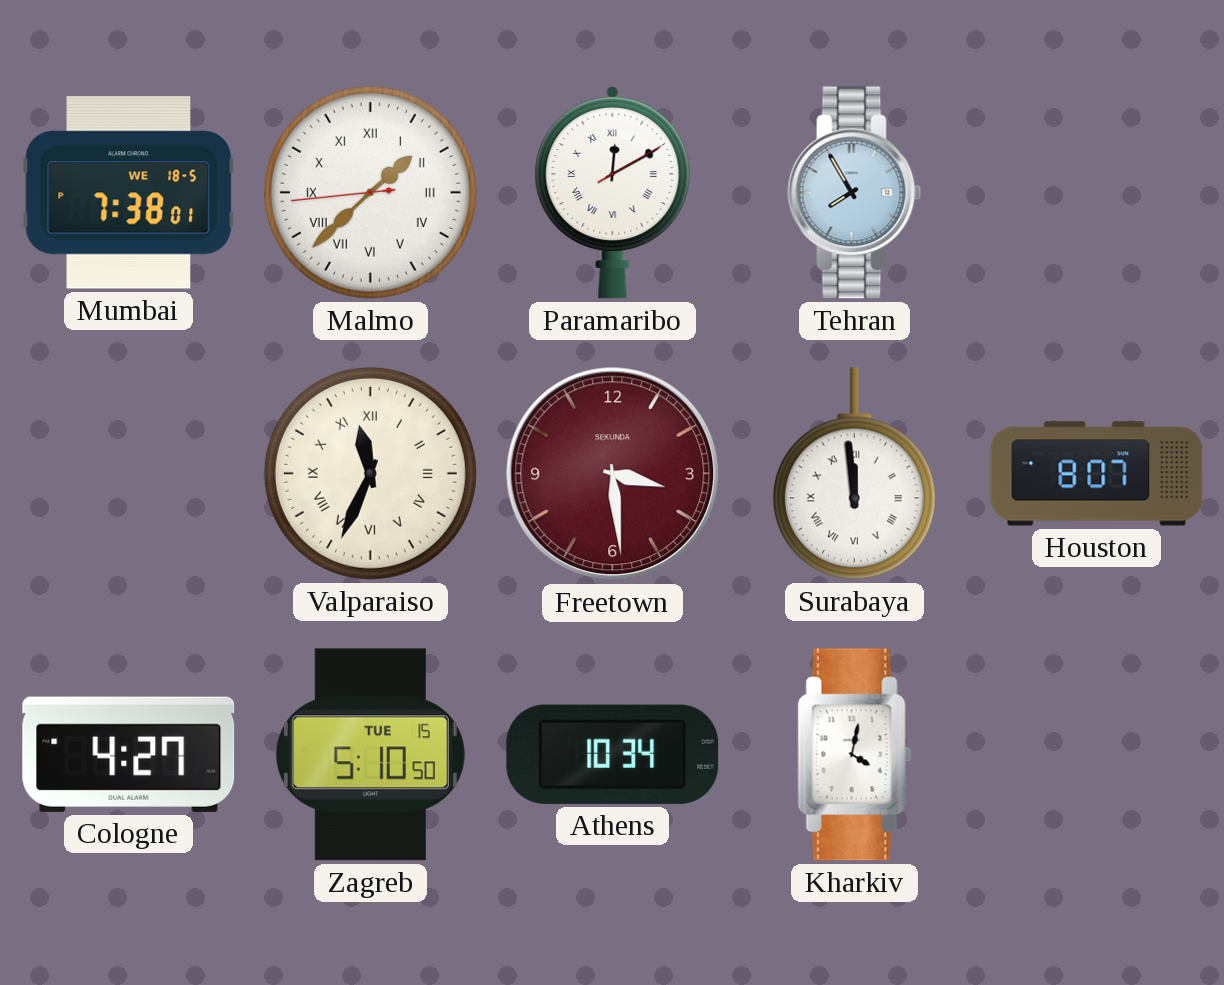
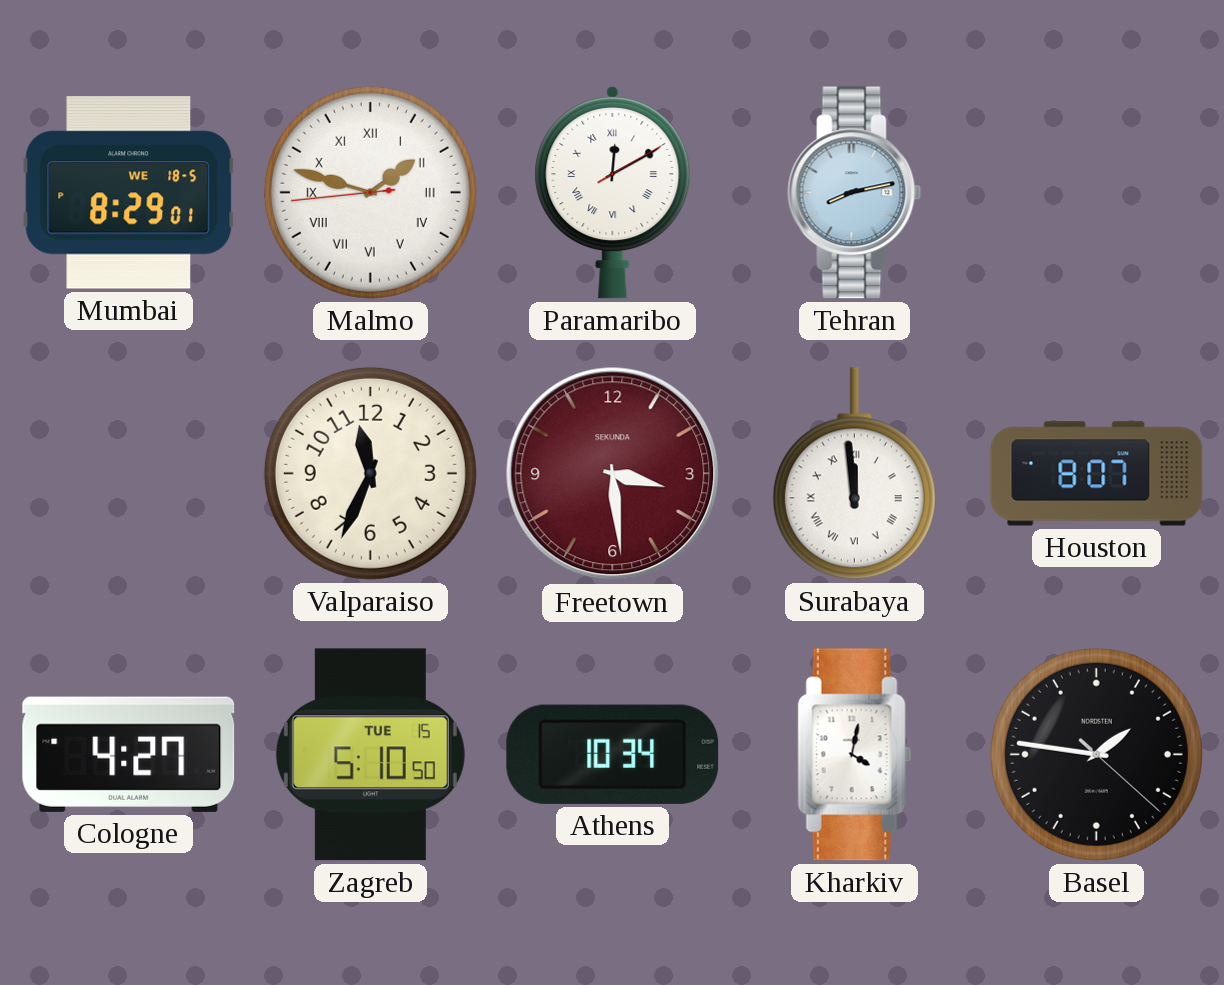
Mumbai: 7:38 -> 8:29
Malmo: 1:37 -> 1:47
Tehran: 7:55 -> 8:13
Valparaiso numerals: Roman -> Arabic
Basel: none -> 1:46
